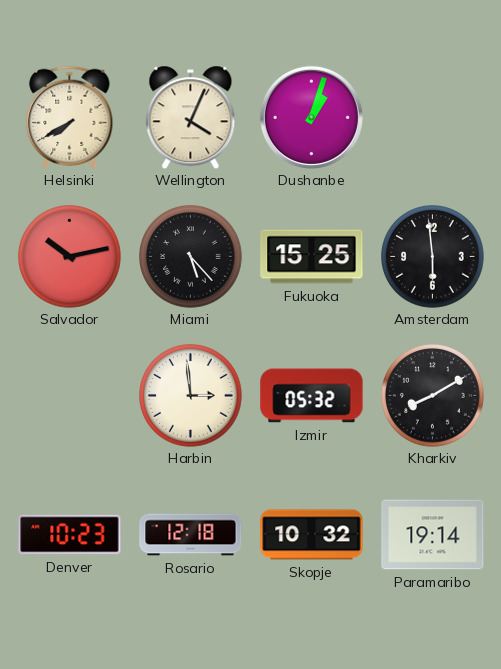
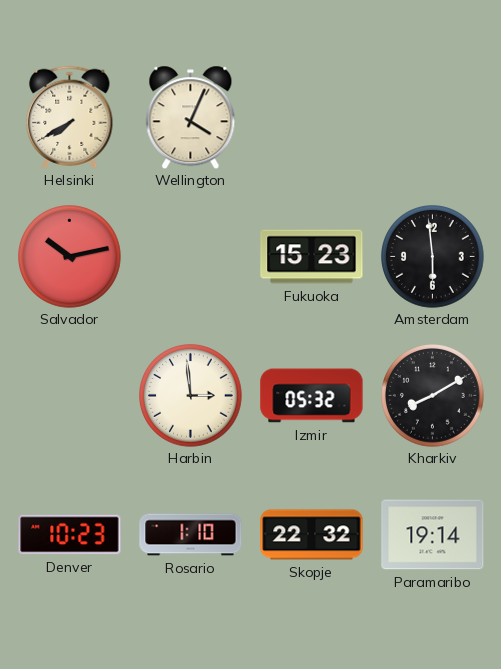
Dushanbe: 1:03 -> none
Miami: 5:23 -> none
Fukuoka: 15:25 -> 15:23
Rosario: 12:18 -> 1:10
Skopje: 10:32 -> 22:32
